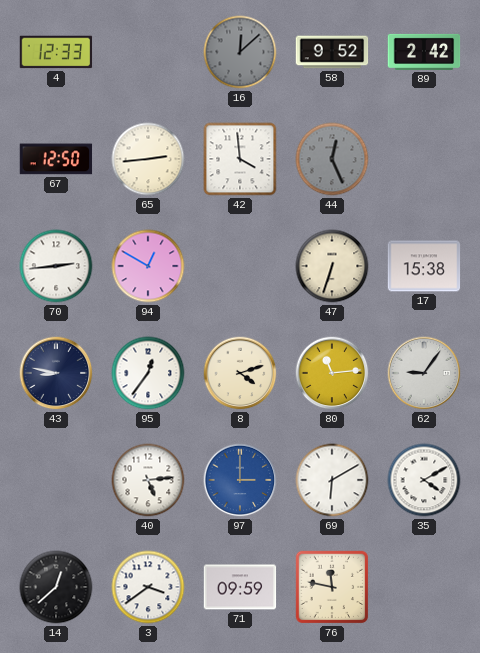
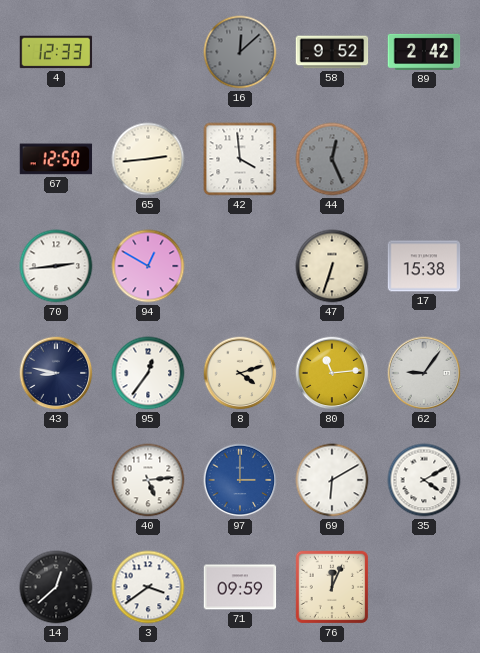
76: 11:47 -> 12:04
